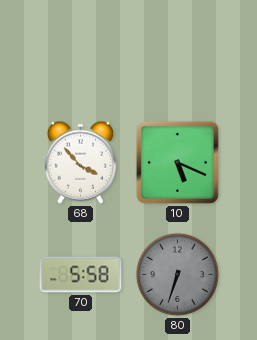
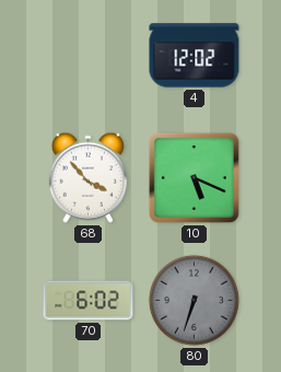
4: none -> 12:02
70: 5:58 -> 6:02
